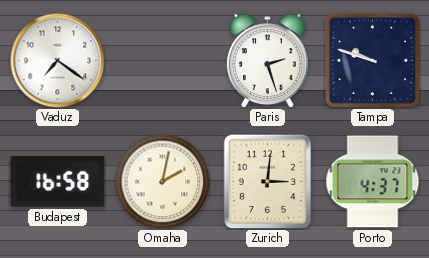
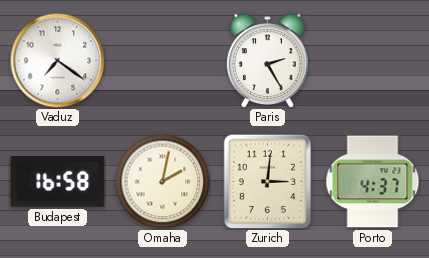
Paris: 2:27 -> 2:25
Tampa: 9:48 -> none
